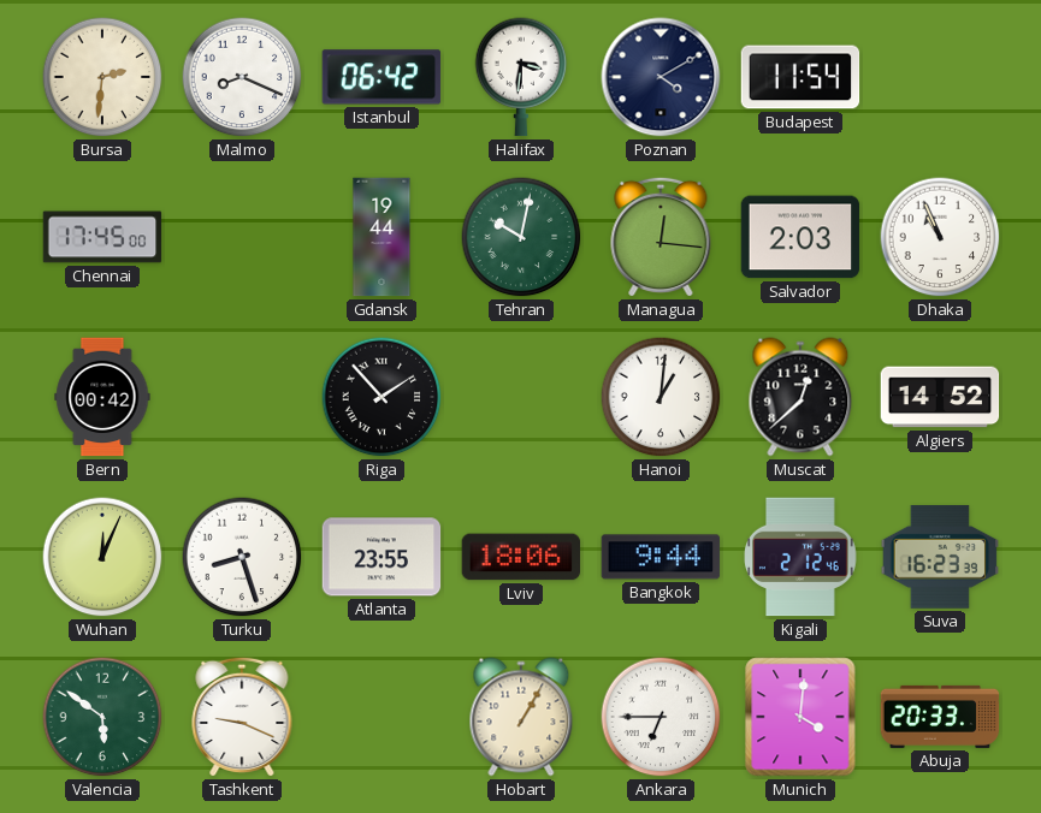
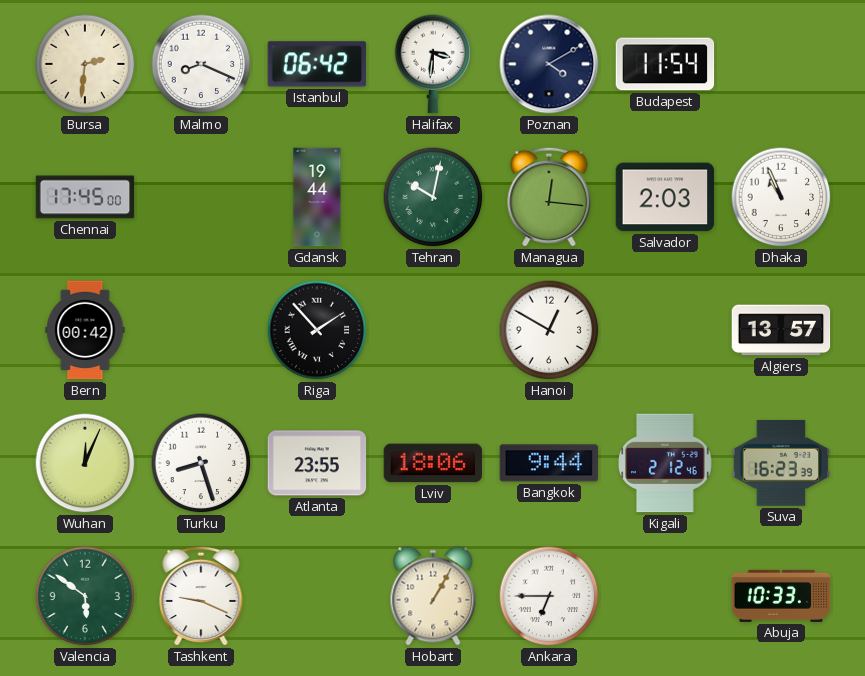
Hanoi: 1:01 -> 12:50
Muscat: 12:38 -> none
Algiers: 14:52 -> 13:57
Munich: 4:01 -> none
Abuja: 20:33 -> 10:33
